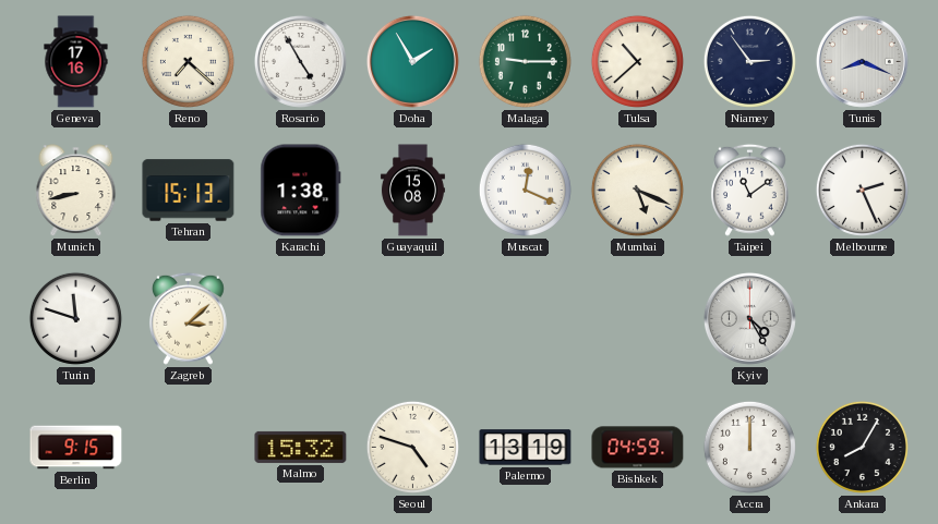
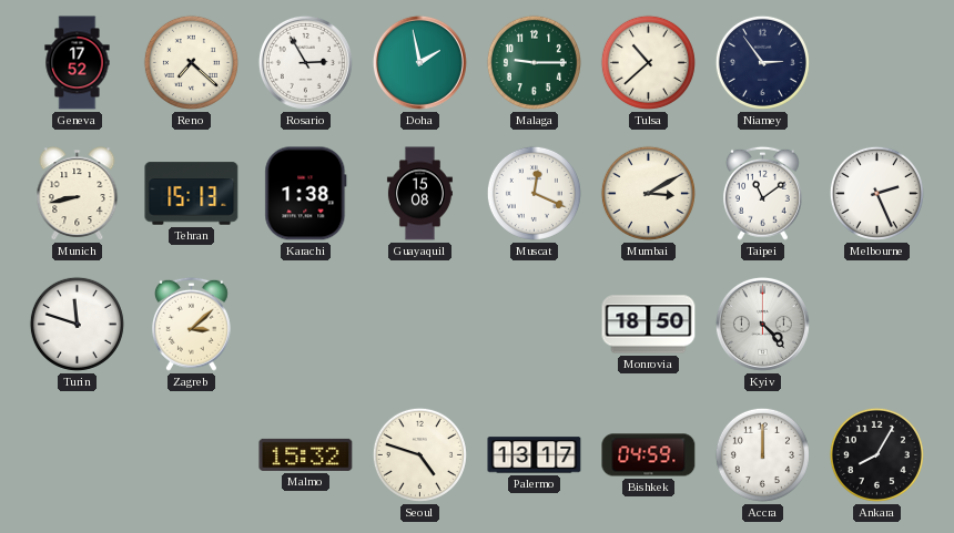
Geneva: 17:16 -> 17:52
Rosario: 4:55 -> 2:55
Doha: 1:55 -> 1:58
Tunis: 8:19 -> none
Mumbai: 5:19 -> 3:10
Monrovia: none -> 18:50
Kyiv: 4:25 -> 4:23
Berlin: 9:15 -> none
Palermo: 13:19 -> 13:17
